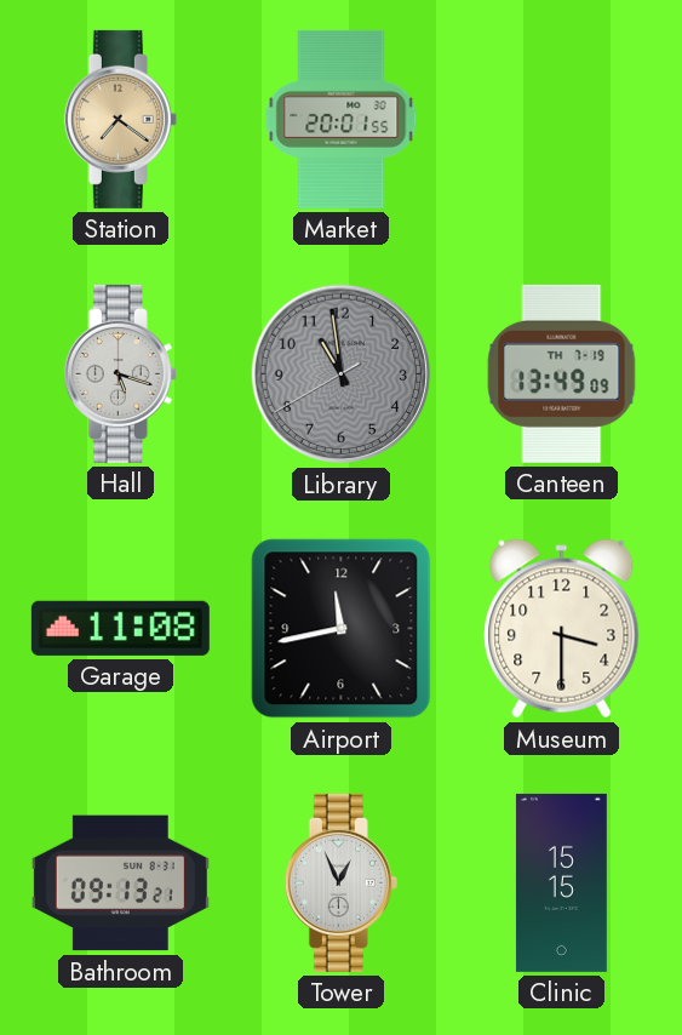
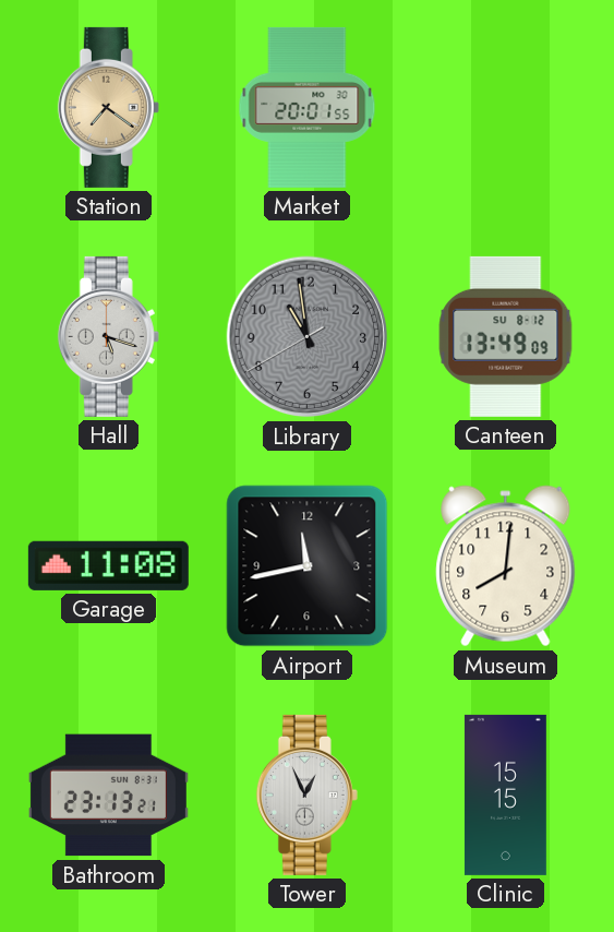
Canteen date: TH 7-19 -> SU 8-12
Museum: 3:30 -> 8:01
Bathroom: 09:13 -> 23:13
